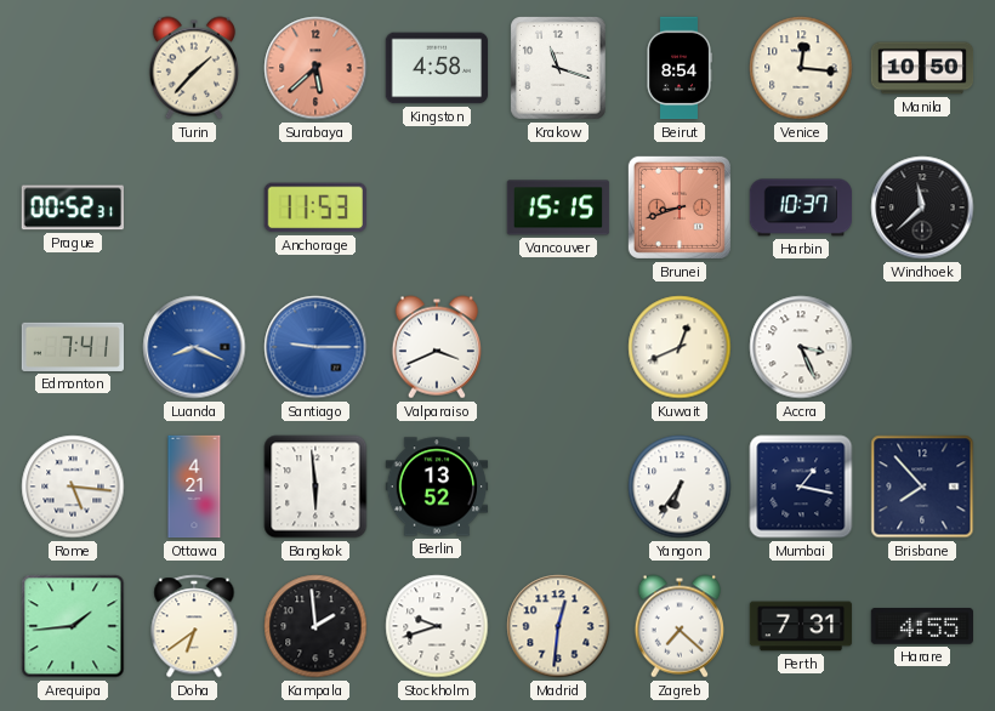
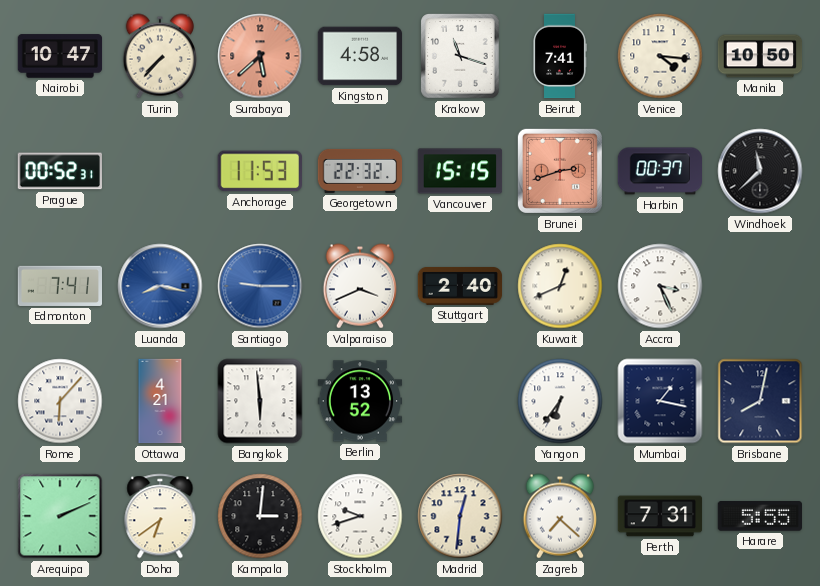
Nairobi: none -> 10:47
Turin: 1:37 -> 7:37
Beirut: 8:54 -> 7:41
Venice: 12:16 -> 4:16
Georgetown: none -> 22:32
Brunei: 8:42 -> 2:42
Harbin: 10:37 -> 00:37
Luanda: 8:19 -> 8:17
Stuttgart: none -> 2:40
Rome: 5:16 -> 6:07
Brisbane: 7:53 -> 8:02
Arequipa: 1:44 -> 2:11
Kampala: 1:59 -> 3:01
Harare: 4:55 -> 5:55
